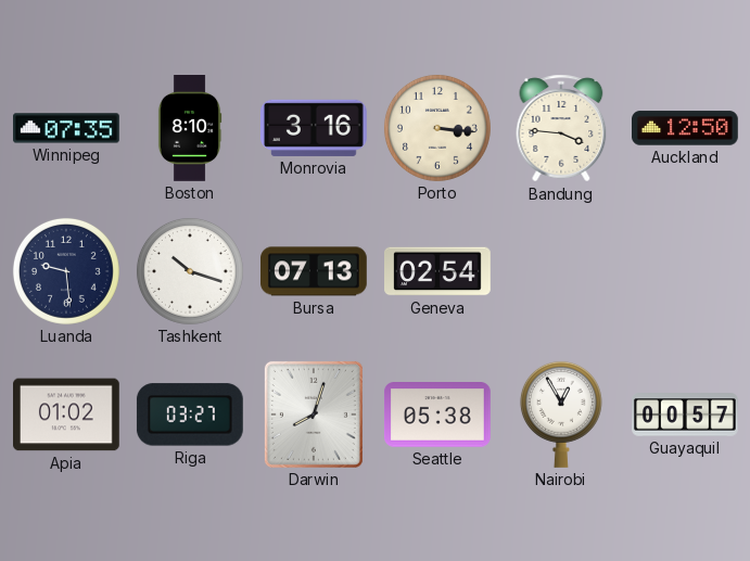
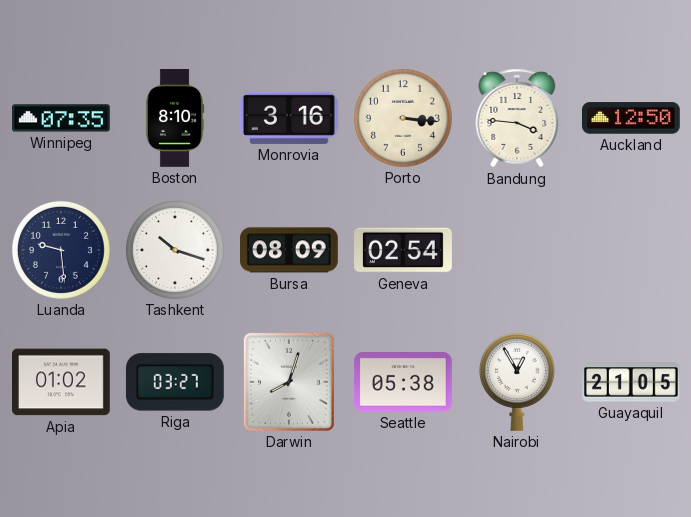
Bursa: 07:13 -> 08:09
Guayaquil: 00:57 -> 21:05
